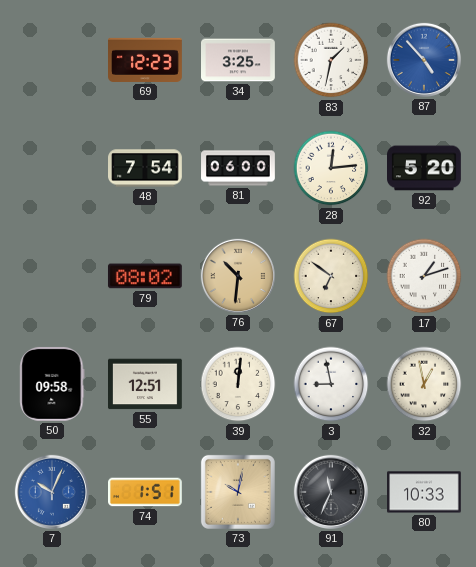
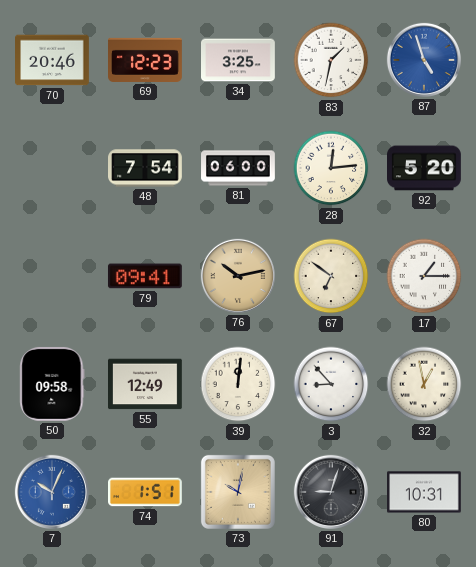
70: none -> 20:46
87: 4:53 -> 4:57
79: 08:02 -> 09:41
76: 10:31 -> 10:13
17: 1:12 -> 1:15
55: 12:51 -> 12:49
3: 8:58 -> 8:53
91: 11:34 -> 9:03
80: 10:33 -> 10:31
